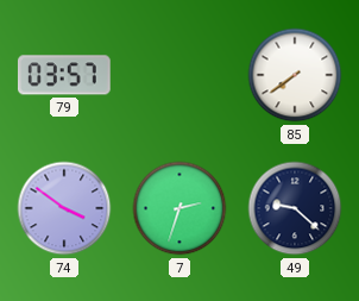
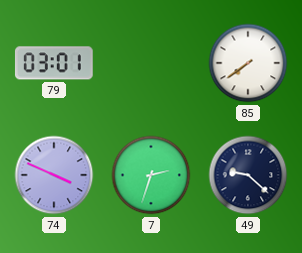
79: 03:57 -> 03:01
74: 3:51 -> 3:49
